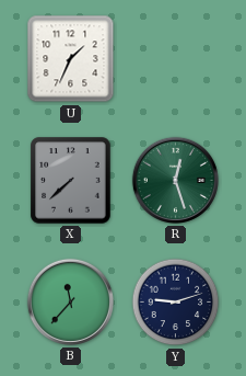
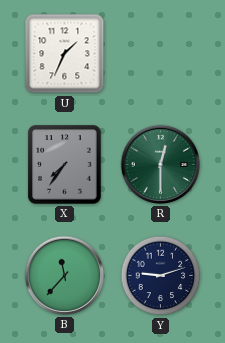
X: 7:38 -> 7:36
R: 12:27 -> 12:30
